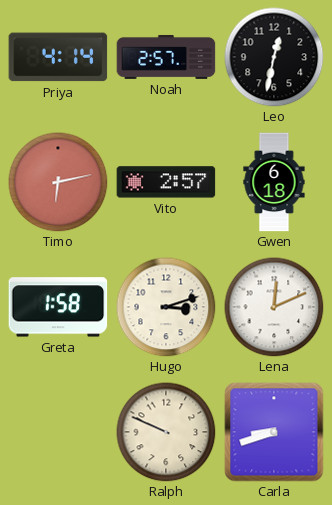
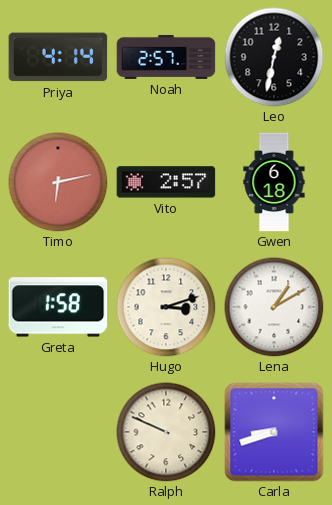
Lena: 12:11 -> 1:10
